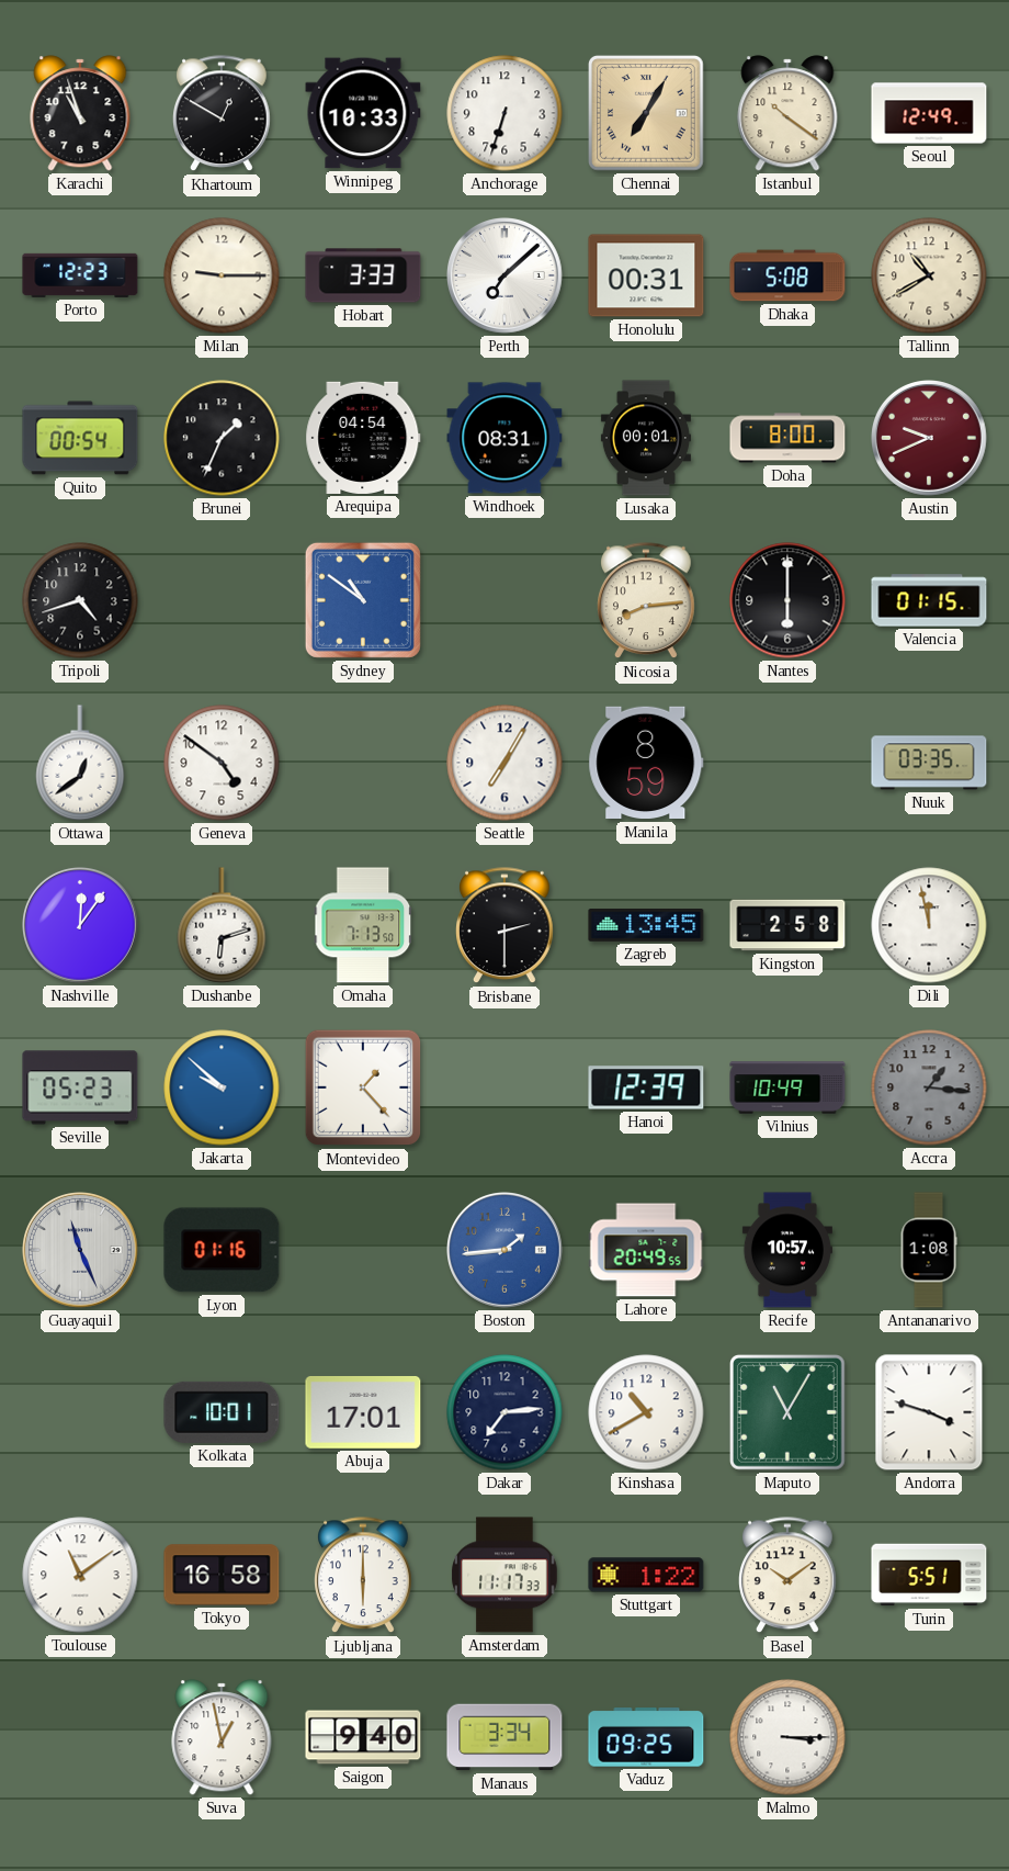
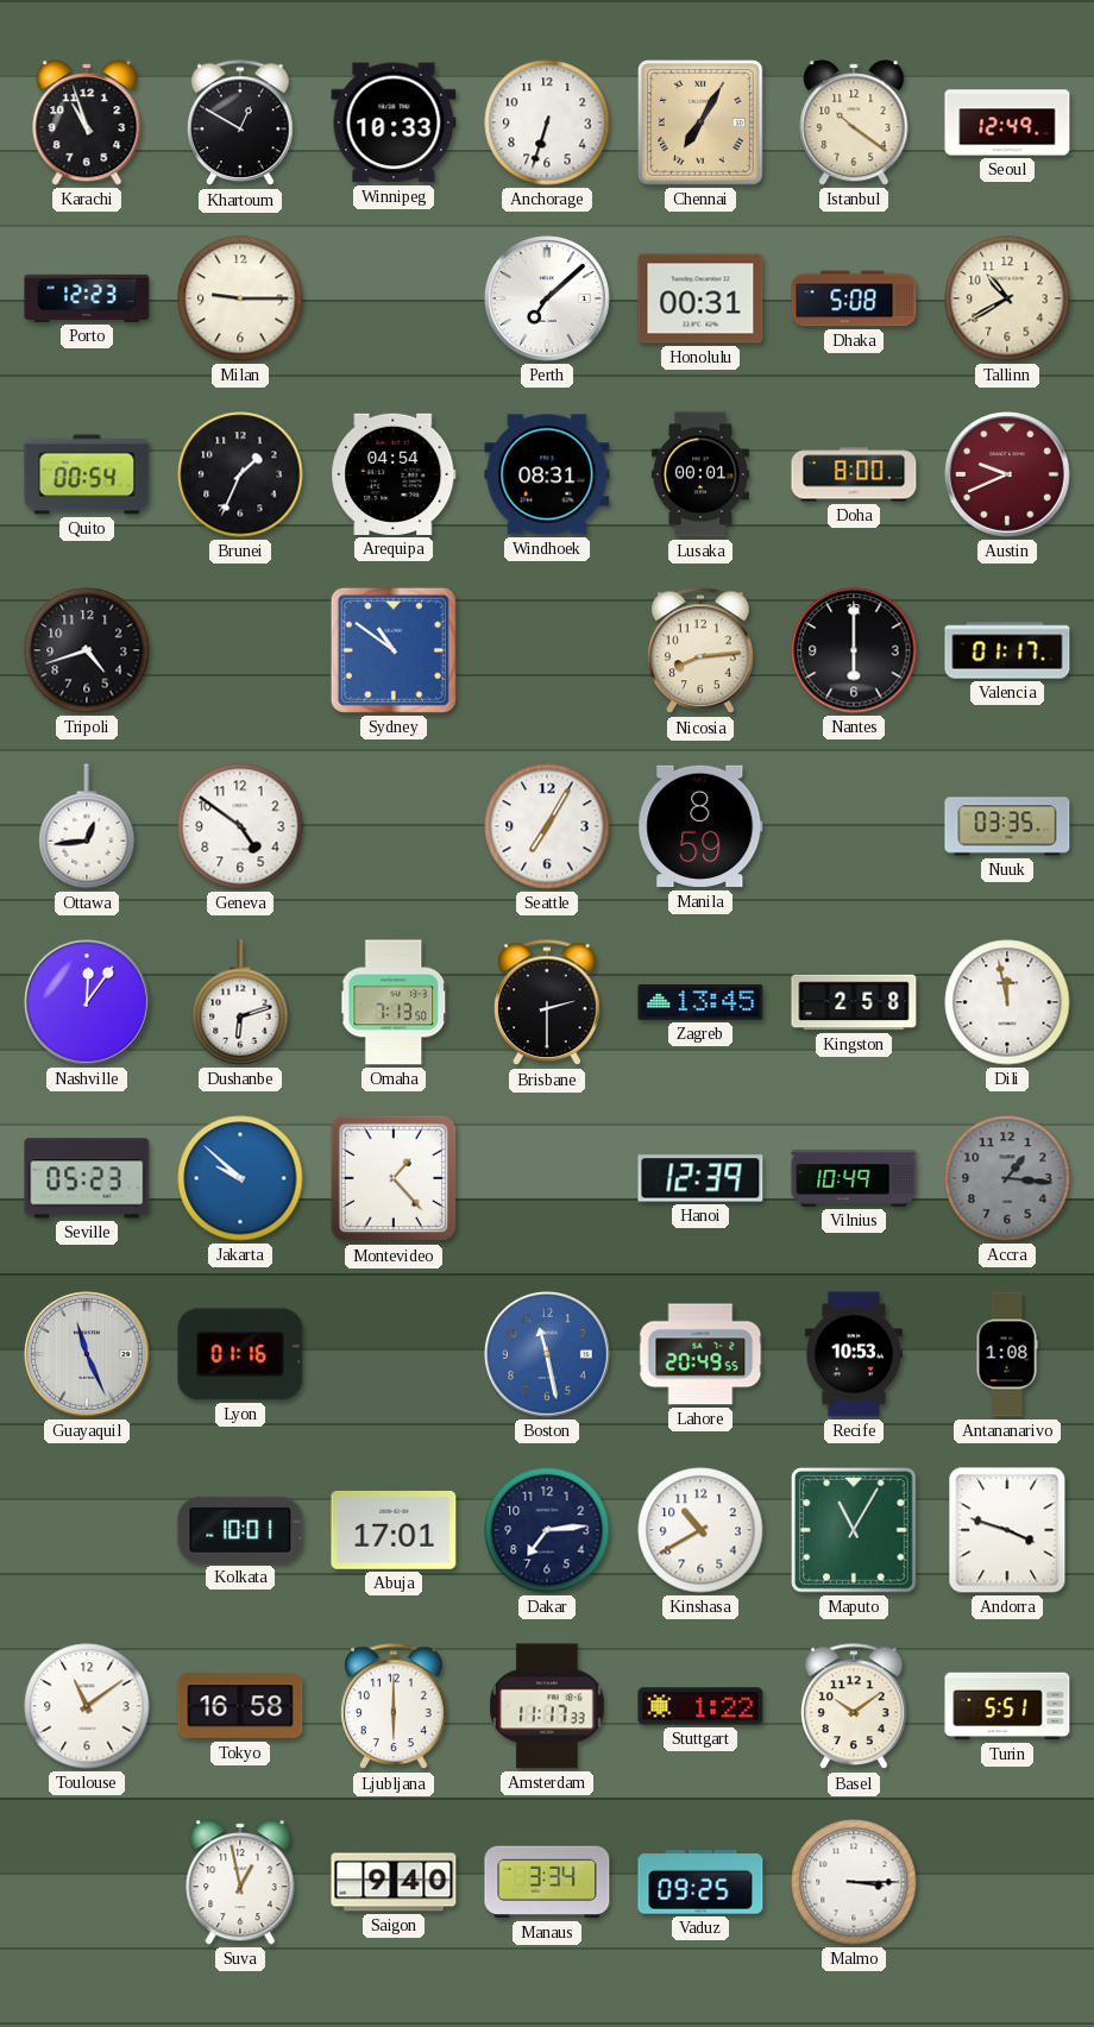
Hobart: 3:33 -> none
Valencia: 01:15 -> 01:17
Ottawa: 12:39 -> 12:44
Boston: 1:44 -> 11:28
Recife: 10:57 -> 10:53
